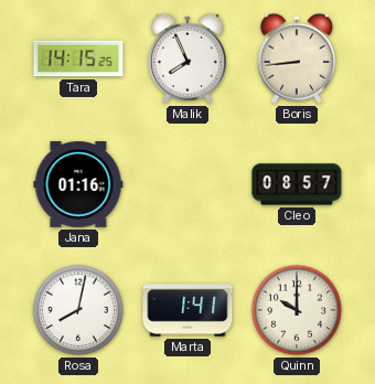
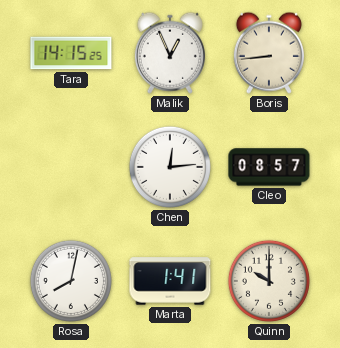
Malik: 7:56 -> 12:56
Jana: 01:16 -> none
Chen: none -> 12:14
